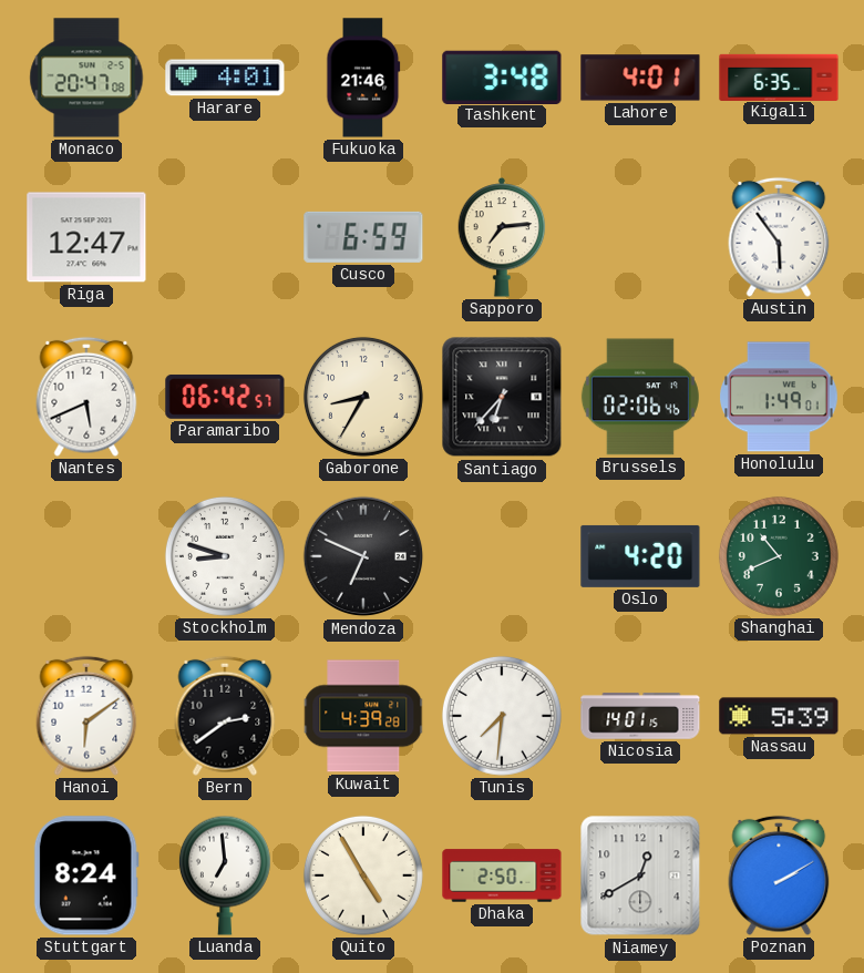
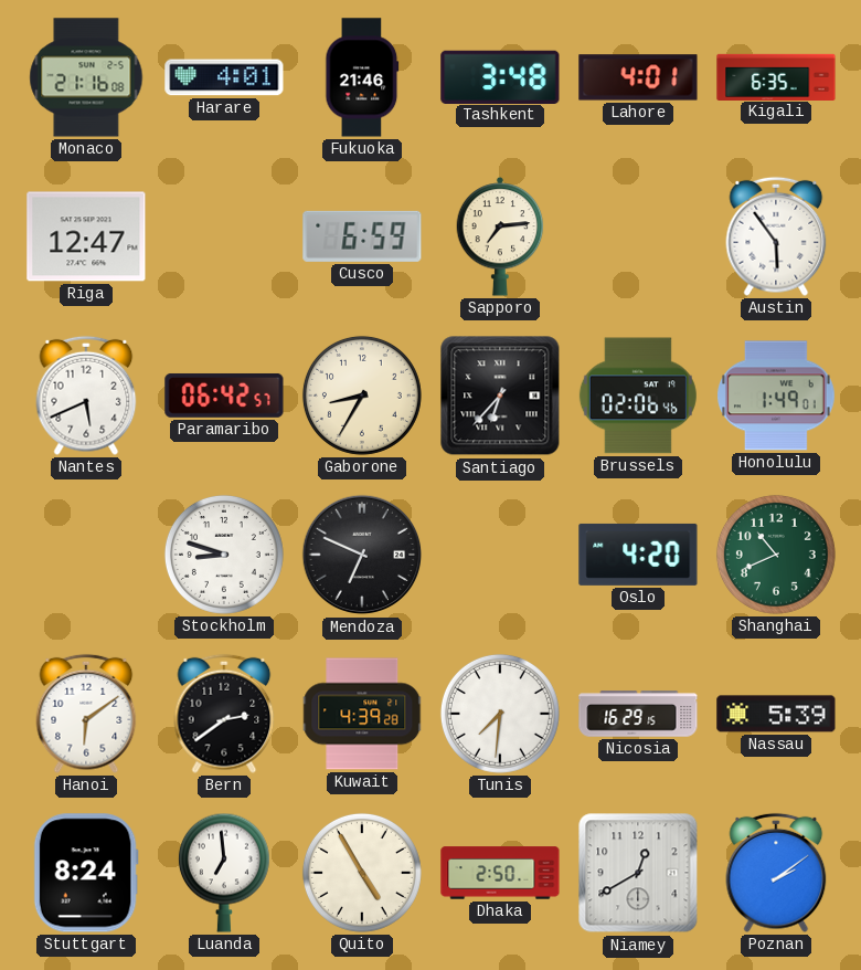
Monaco: 20:47 -> 21:16
Nicosia: 14:01 -> 16:29
Poznan: 2:10 -> 2:09
